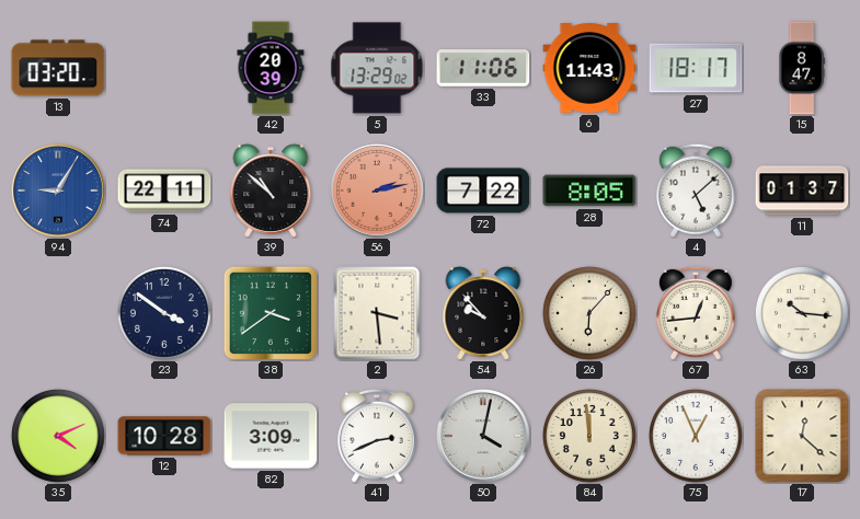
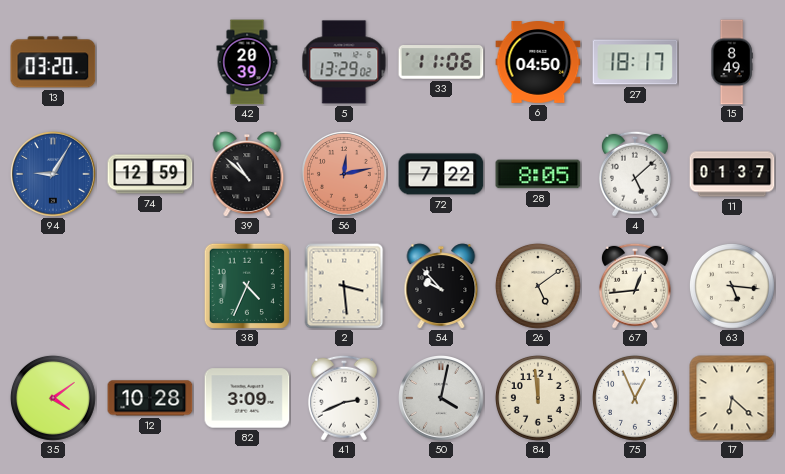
6: 11:43 -> 04:50
15: 8:47 -> 8:49
74: 22:11 -> 12:59
56: 2:13 -> 12:13
23: 3:51 -> none
38: 3:39 -> 4:34
26: 6:07 -> 5:09
63: 10:16 -> 5:16
35: 4:11 -> 4:09
17: 12:22 -> 6:22
